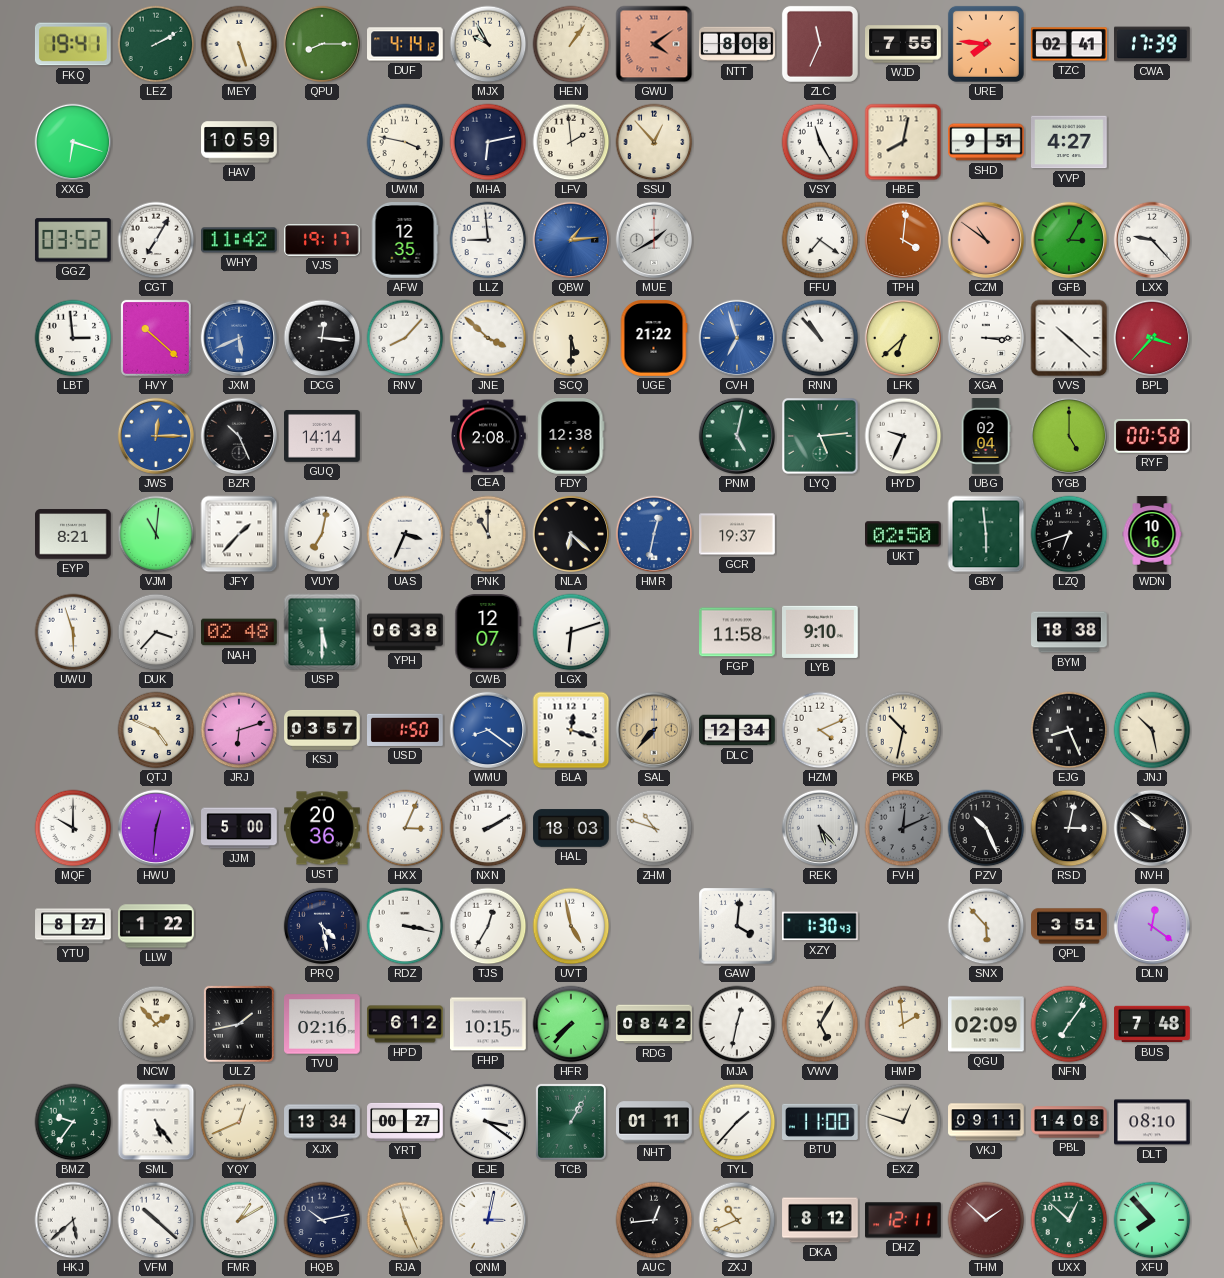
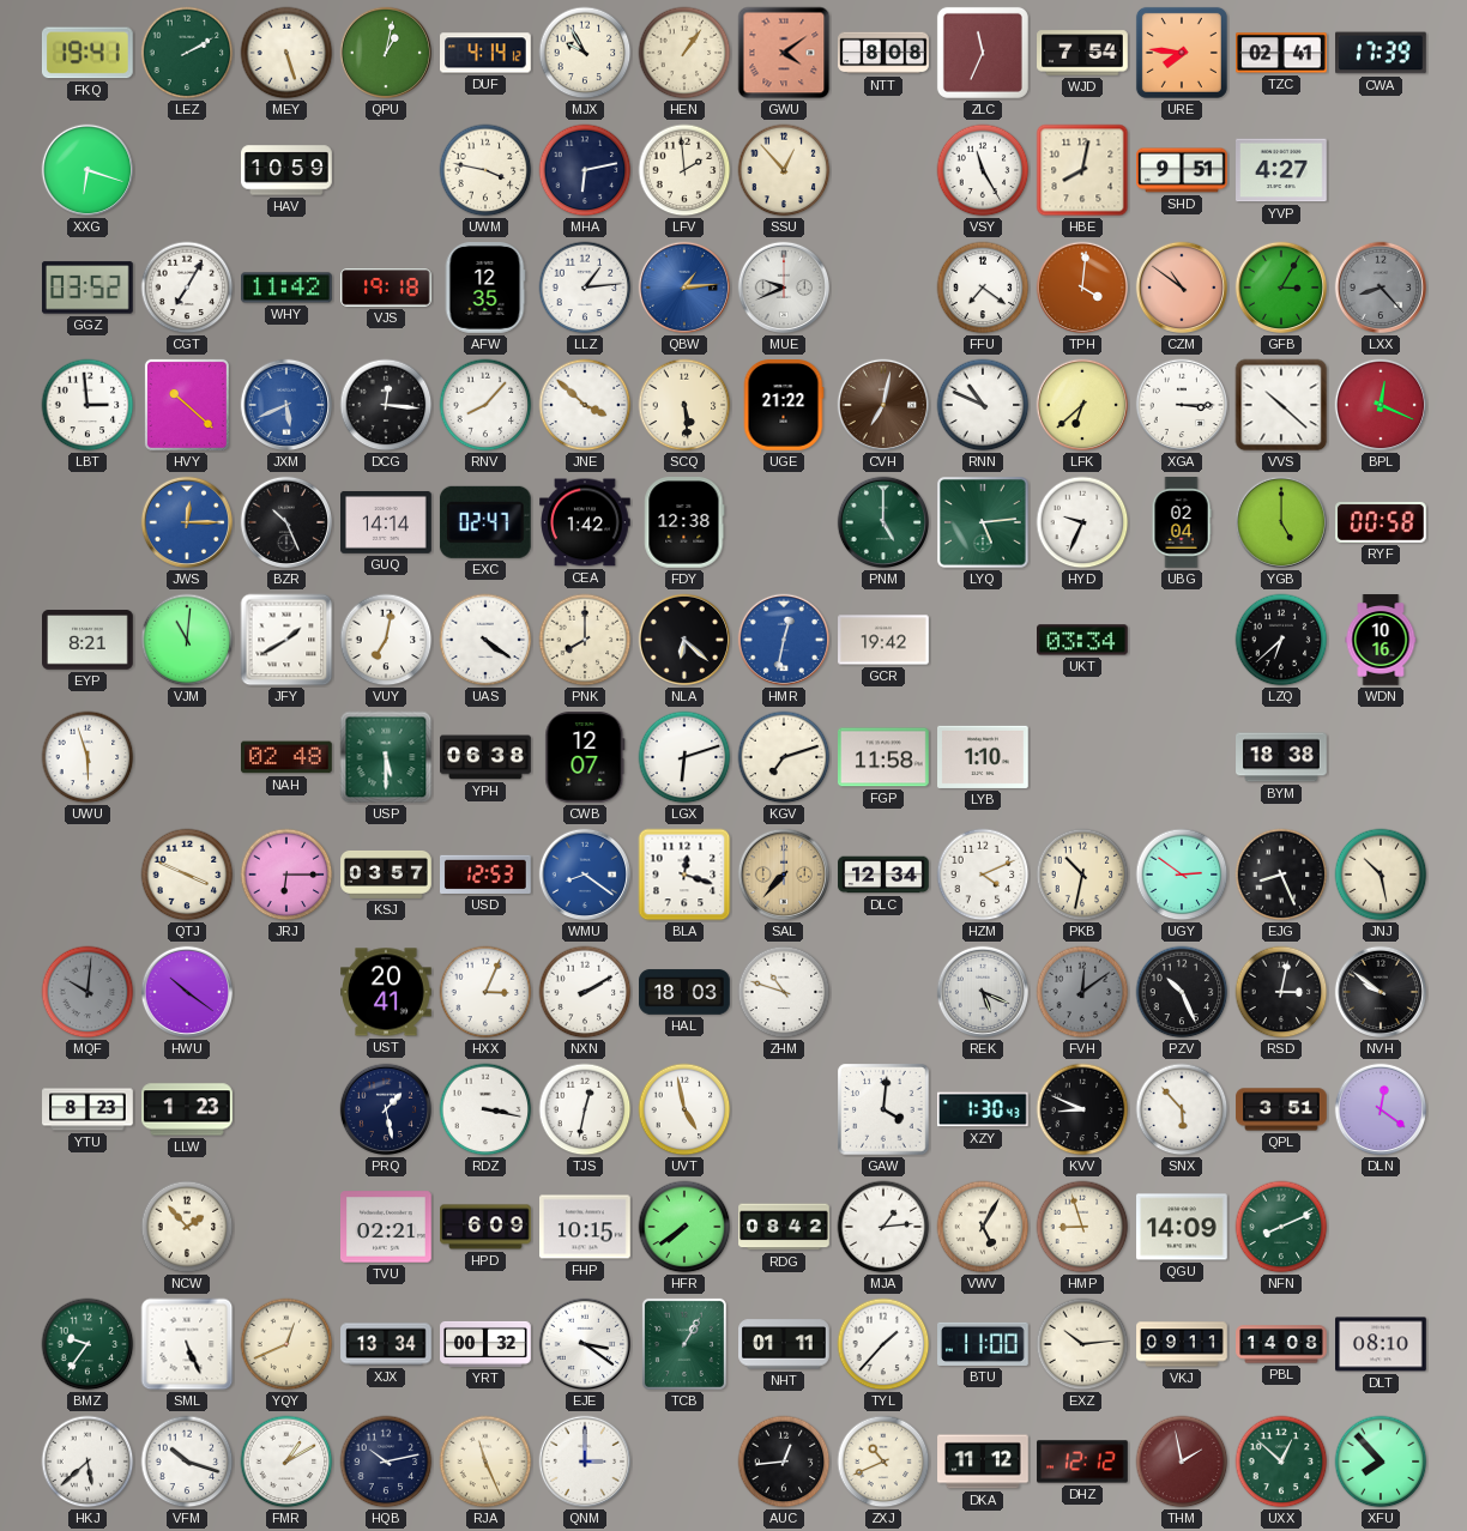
QPU: 8:15 -> 1:02
WJD: 7:55 -> 7:54
VJS: 19:17 -> 19:18
LLZ: 8:59 -> 1:14
MUE: 1:40 -> 9:41
LXX: 9:23 -> 8:23
LXX dial: white -> grey
SCQ: 5:30 -> 5:29
CVH: 6:57 -> 7:02
CVH dial: blue -> brown
RNN: 10:53 -> 10:49
BPL: 3:37 -> 12:19
EXC: none -> 02:47
CEA: 2:08 -> 1:42
PNM: 5:02 -> 5:00
JFY: 1:37 -> 1:40
UAS: 3:34 -> 4:21
PNK: 11:00 -> 8:00
GCR: 19:37 -> 19:42
UKT: 02:50 -> 03:34
GBY: 5:59 -> none
LZQ: 6:42 -> 6:38
DUK: 3:37 -> none
KGV: none -> 7:12
LYB: 9:10 -> 1:10
QTJ: 4:49 -> 3:49
JRJ: 6:12 -> 6:15
USD: 1:50 -> 12:53
UGY: none -> 2:51
MQF: 10:00 -> 10:01
MQF dial: white -> grey
HWU: 12:31 -> 10:21
JJM: 5:00 -> none
UST: 20:36 -> 20:41
REK: 5:23 -> 5:19
FVH: 12:11 -> 12:09
YTU: 8:27 -> 8:23
LLW: 1:22 -> 1:23
PRQ: 4:28 -> 1:28
TJS: 12:35 -> 12:32
KVV: none -> 8:49
ULZ: 1:43 -> none
TVU: 02:16 -> 02:21
HPD: 6:12 -> 6:09
HFR: 7:37 -> 7:39
MJA: 12:32 -> 1:14
HMP: 1:59 -> 8:57
QGU: 02:09 -> 14:09
NFN: 7:06 -> 8:11
BUS: 7:48 -> none
SML: 5:24 -> 5:26
YRT: 00:27 -> 00:32
EXZ: 12:48 -> 10:14
VFM: 10:22 -> 10:18
QNM: 3:02 -> 3:00
DKA: 8:12 -> 11:12
DHZ: 12:11 -> 12:12
THM: 1:52 -> 1:58
